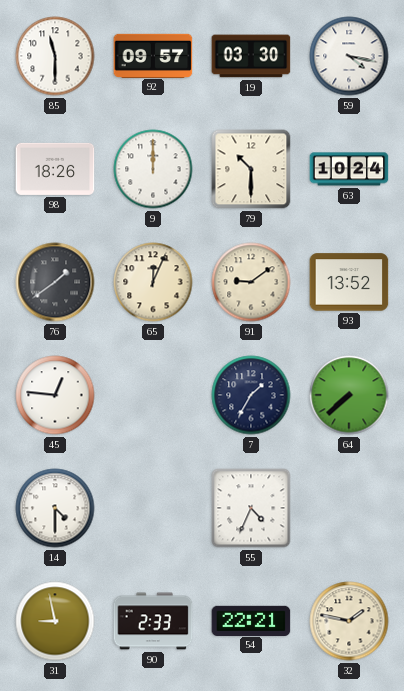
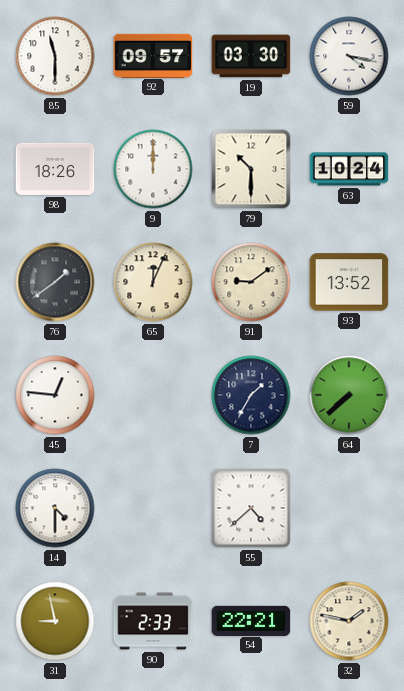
55: 4:34 -> 4:38
